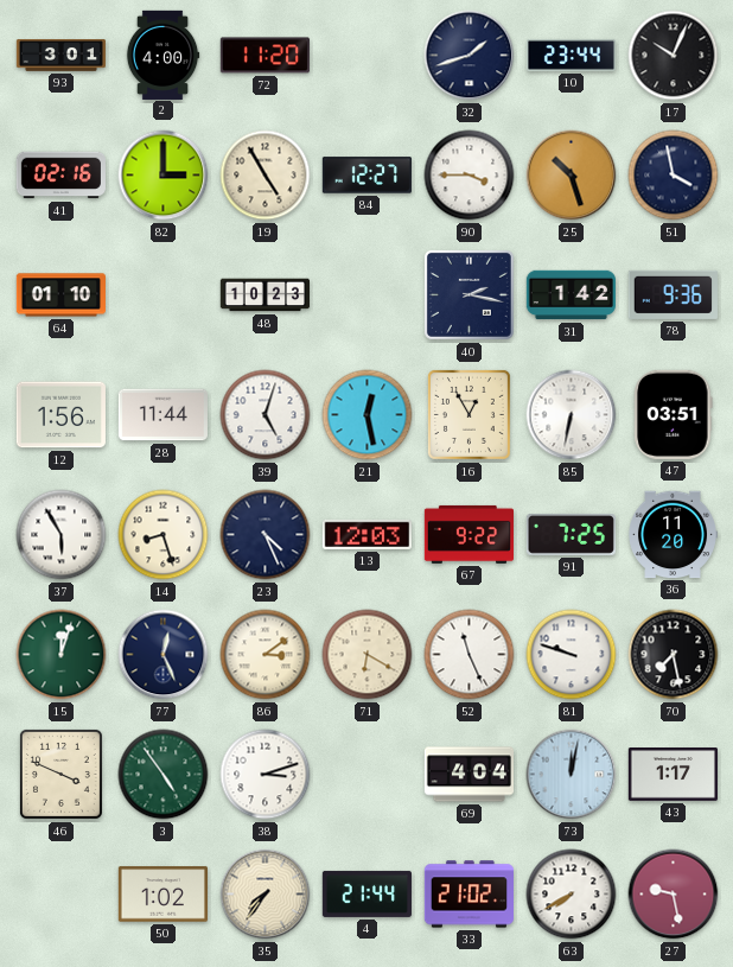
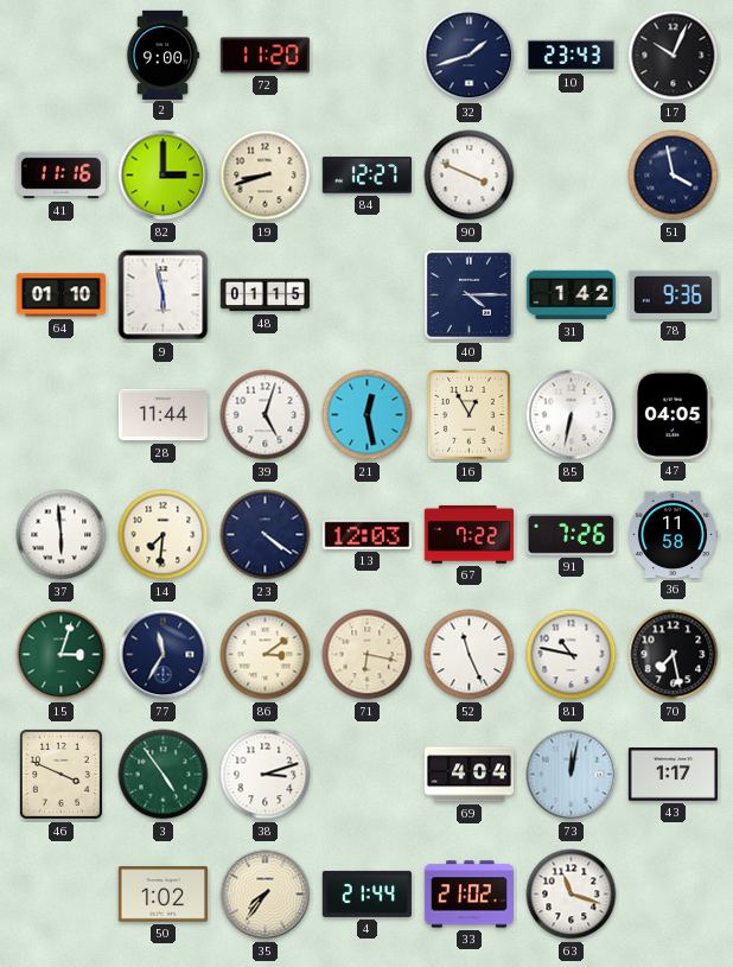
93: 3:01 -> none
2: 4:00 -> 9:00
10: 23:44 -> 23:43
41: 02:16 -> 11:16
19: 4:55 -> 8:42
90: 3:45 -> 3:49
25: 10:27 -> none
9: none -> 5:58
48: 10:23 -> 01:15
40: 2:17 -> 4:15
12: 1:56 -> none
47: 03:51 -> 04:05
37: 5:55 -> 5:59
14: 8:27 -> 7:31
23: 4:26 -> 4:21
67: 9:22 -> 7:22
91: 7:25 -> 7:26
36: 11:20 -> 11:58
15: 12:03 -> 3:03
77: 12:26 -> 11:35
71: 6:20 -> 6:17
81: 9:48 -> 10:47
63: 7:40 -> 11:18
27: 9:28 -> none
